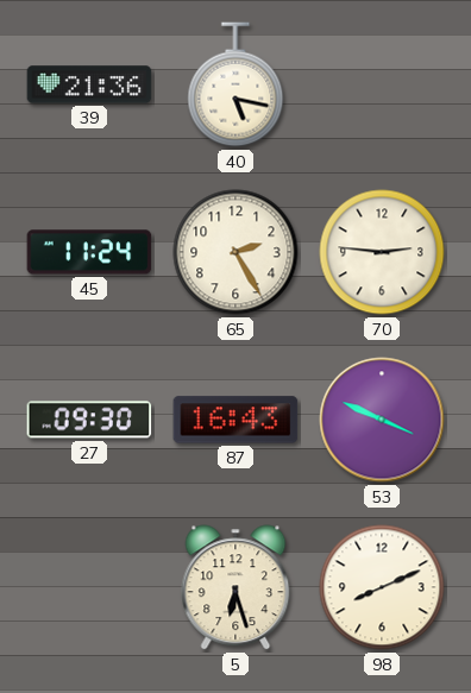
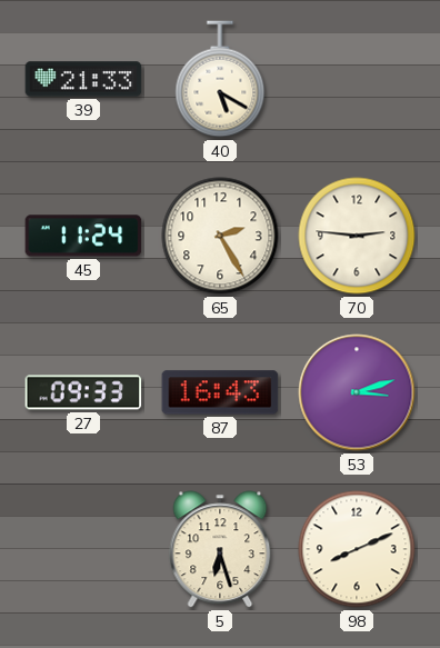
39: 21:36 -> 21:33
40: 5:17 -> 5:20
27: 09:30 -> 09:33
53: 3:49 -> 3:12
